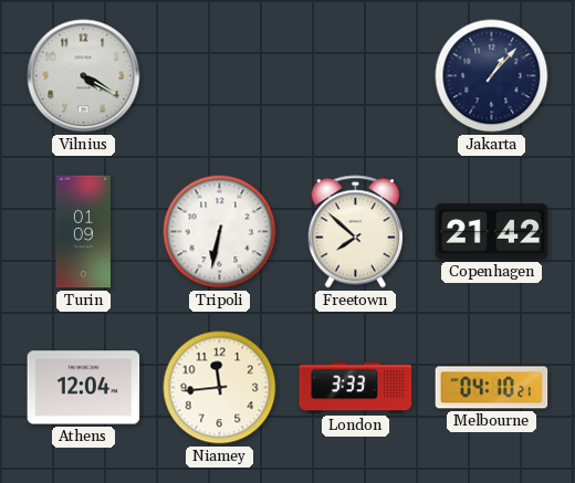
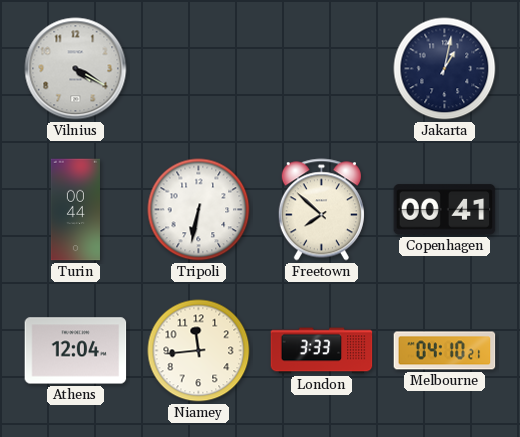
Jakarta: 1:07 -> 1:02
Turin: 01:09 -> 00:44
Copenhagen: 21:42 -> 00:41
